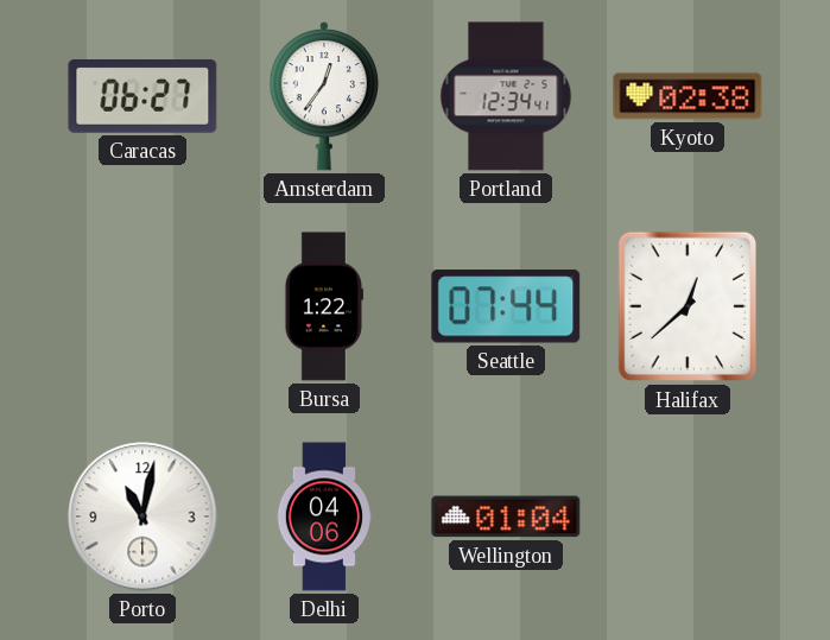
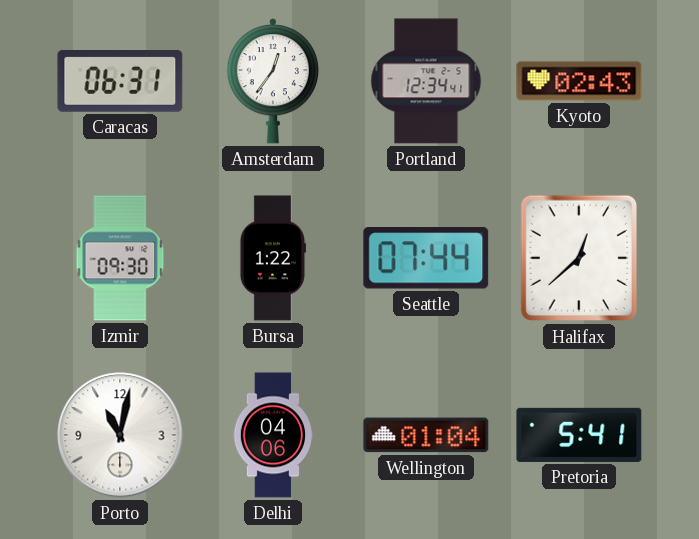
Caracas: 06:27 -> 06:31
Kyoto: 02:38 -> 02:43
Izmir: none -> 09:30
Pretoria: none -> 5:41
